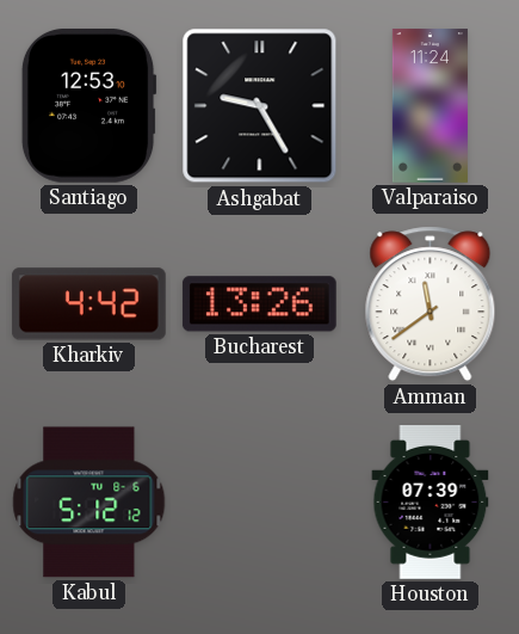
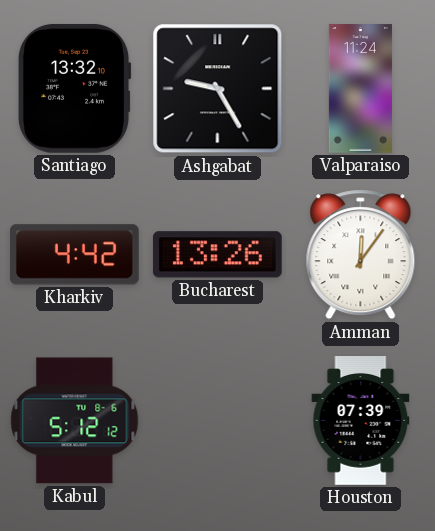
Santiago: 12:53 -> 13:32
Amman: 11:39 -> 12:06
